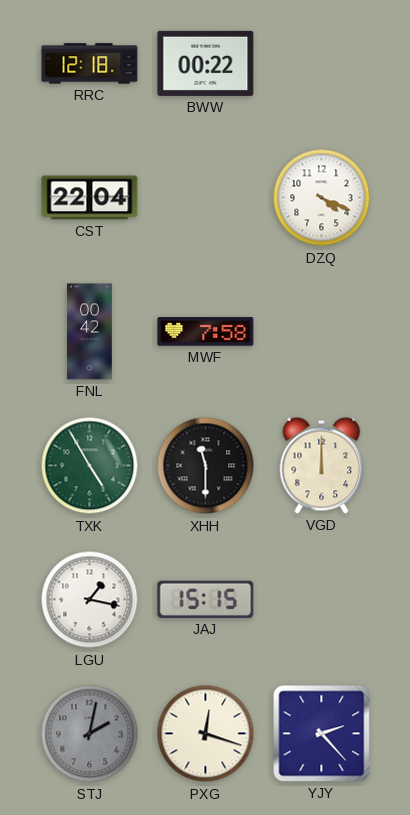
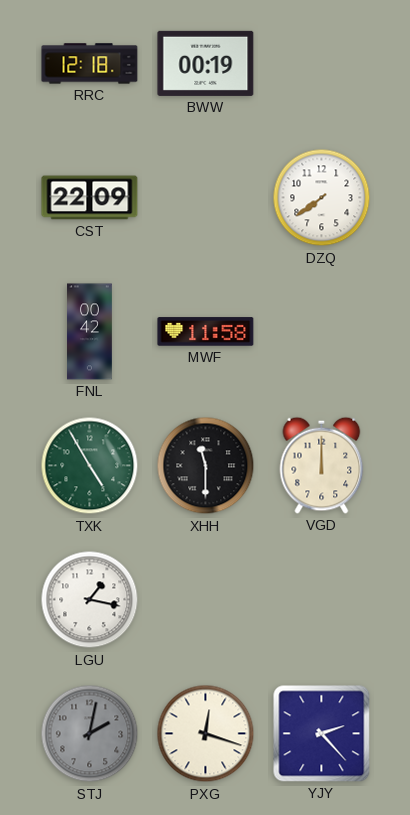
BWW: 00:22 -> 00:19
CST: 22:04 -> 22:09
DZQ: 4:19 -> 7:39
MWF: 7:58 -> 11:58
JAJ: 15:15 -> none
